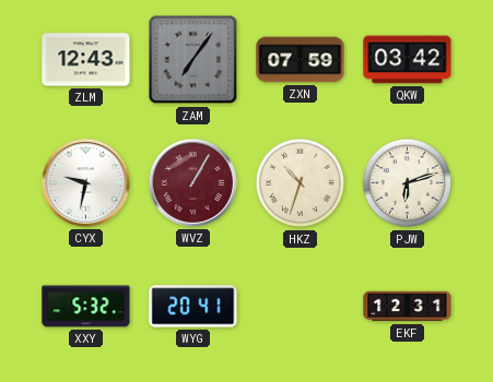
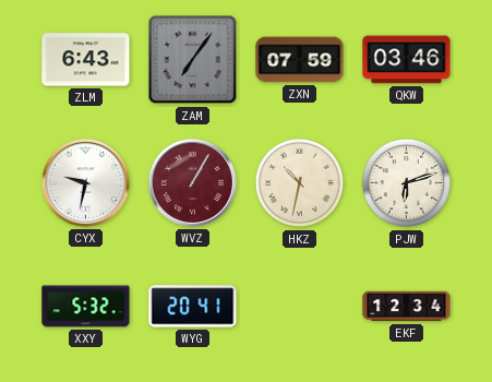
ZLM: 12:43 -> 6:43
QKW: 03:42 -> 03:46
HKZ: 10:33 -> 10:32
EKF: 12:31 -> 12:34
